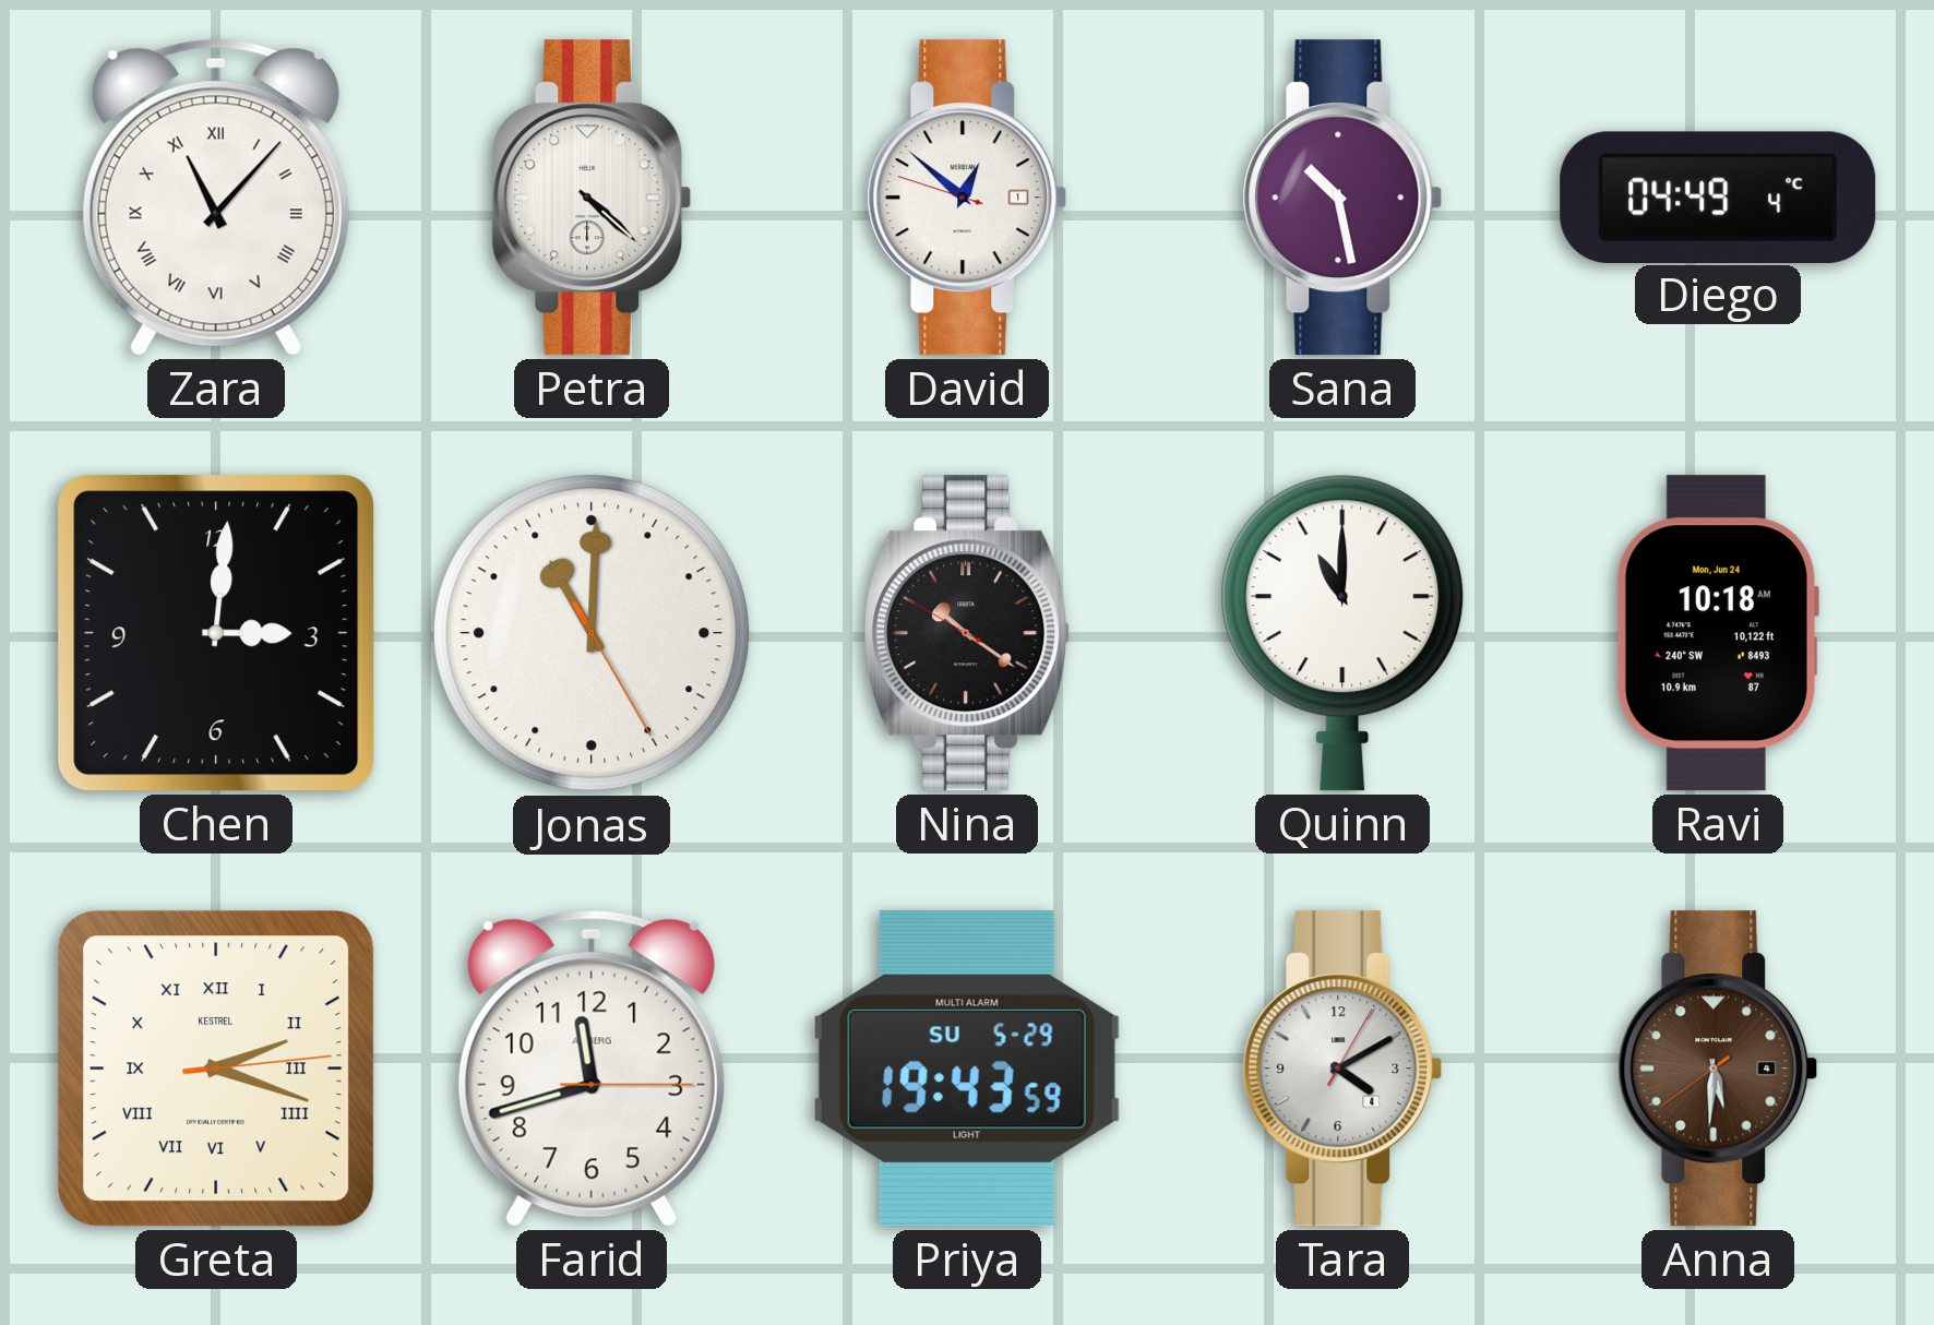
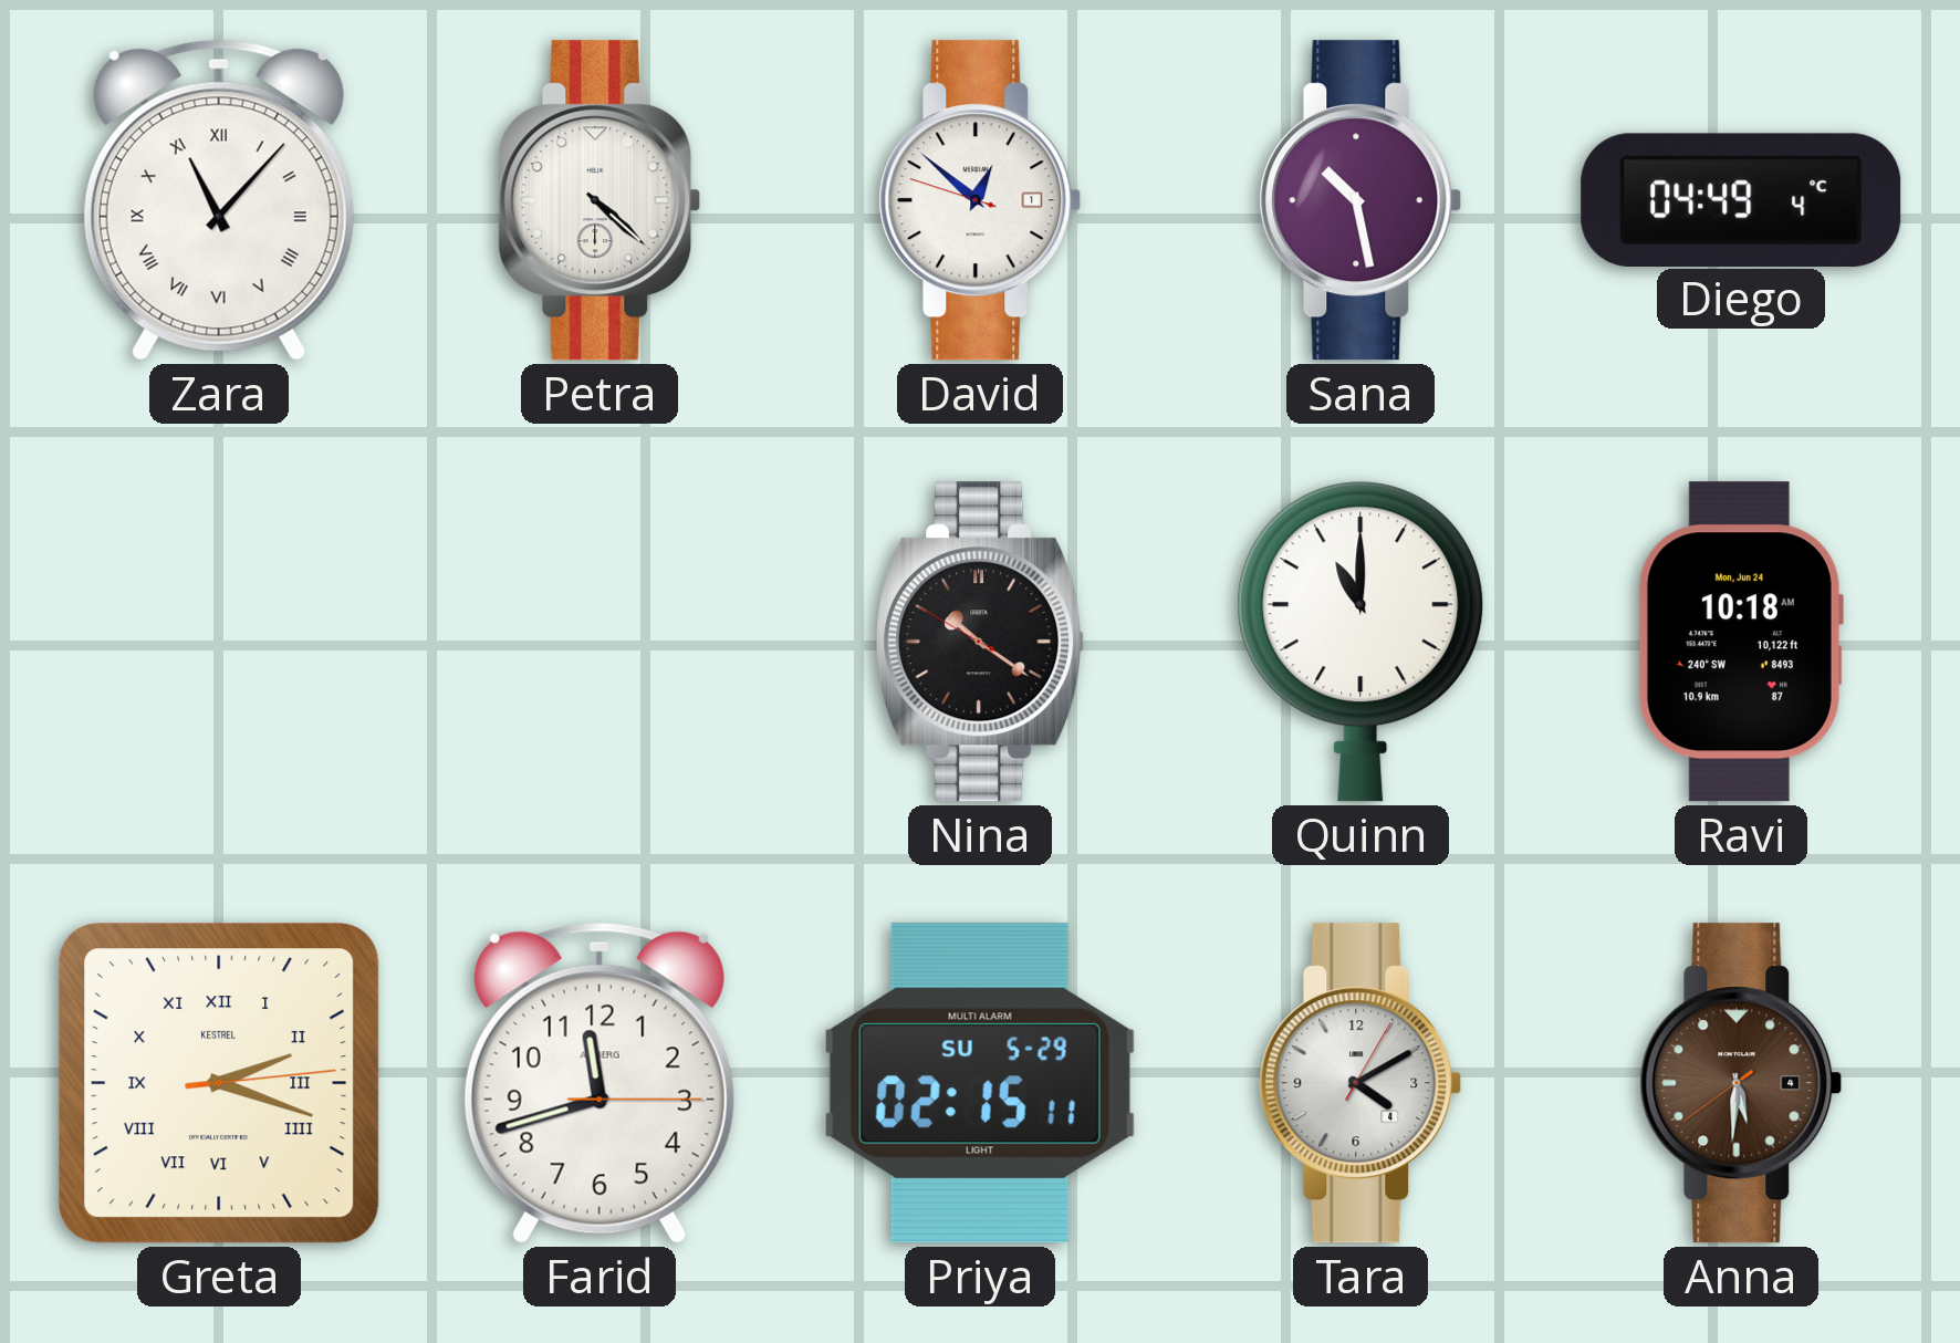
Chen: 3:01 -> none
Jonas: 11:00 -> none
Priya: 19:43 -> 02:15
